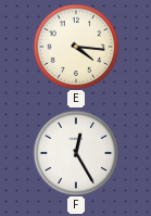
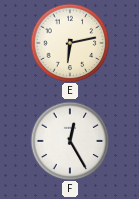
E: 4:16 -> 6:13
